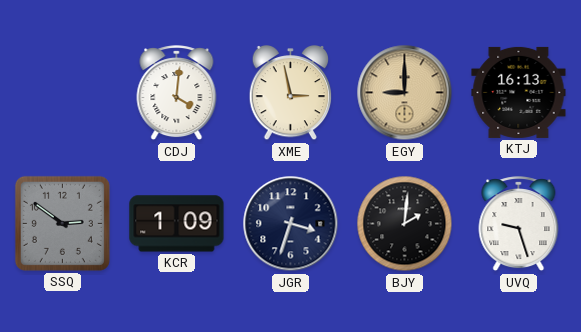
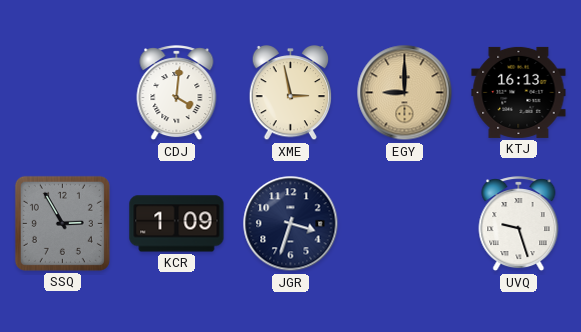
SSQ: 2:51 -> 2:55
BJY: 2:01 -> none
